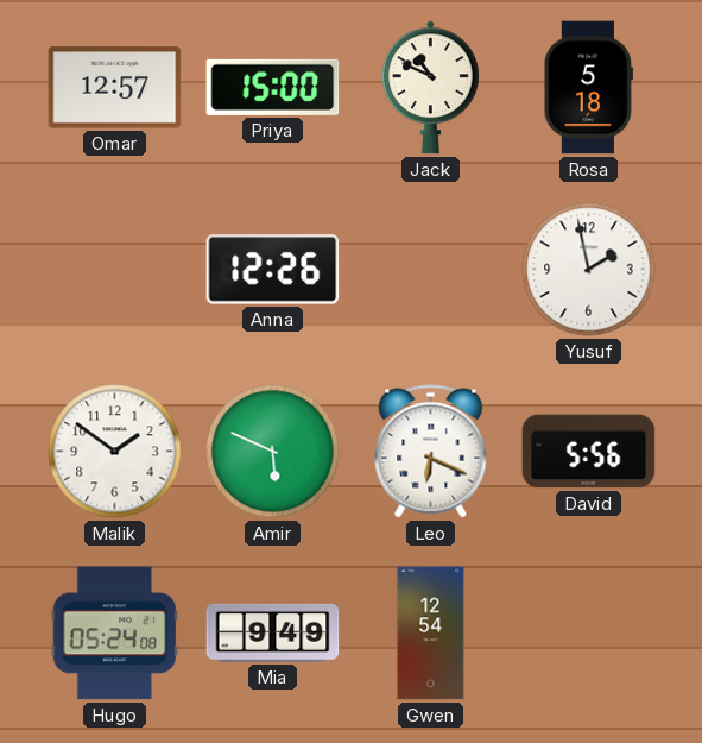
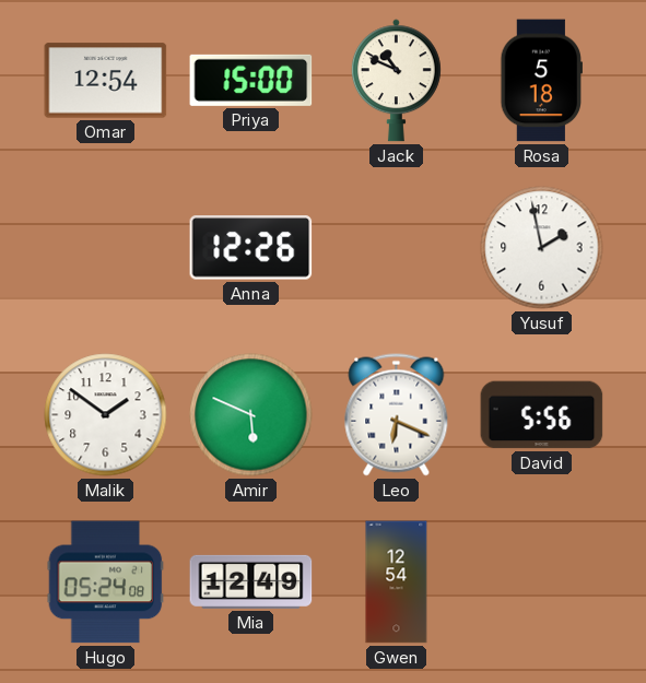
Omar: 12:57 -> 12:54
Mia: 9:49 -> 12:49
